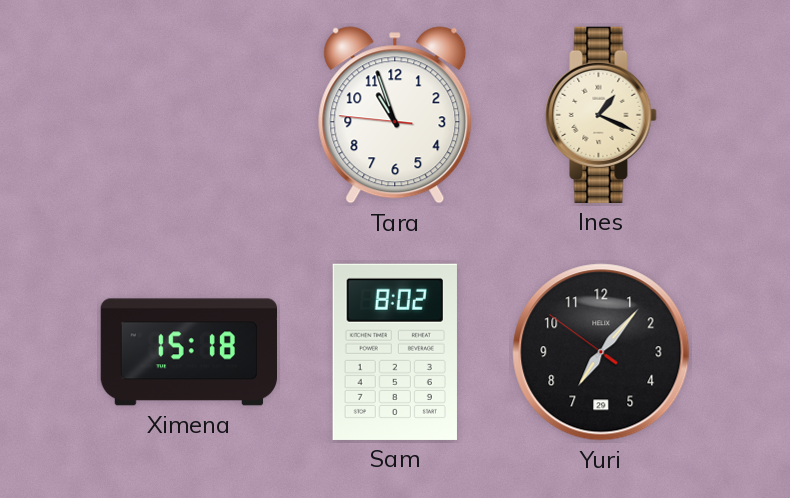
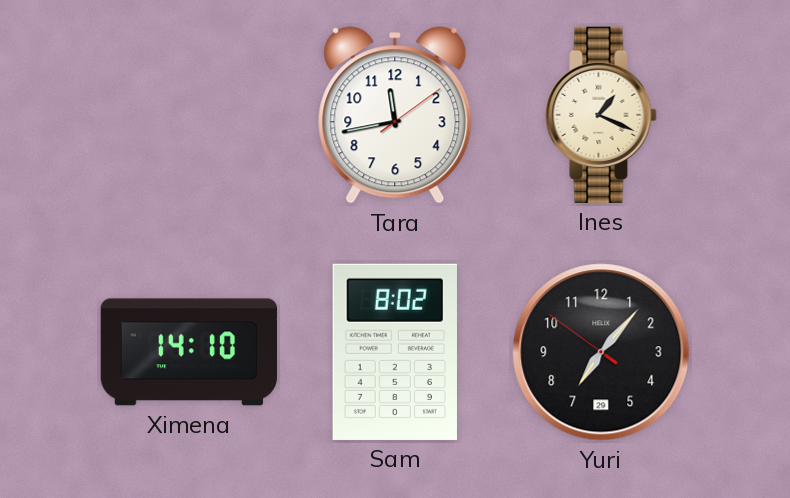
Tara: 10:56 -> 11:43
Ximena: 15:18 -> 14:10
